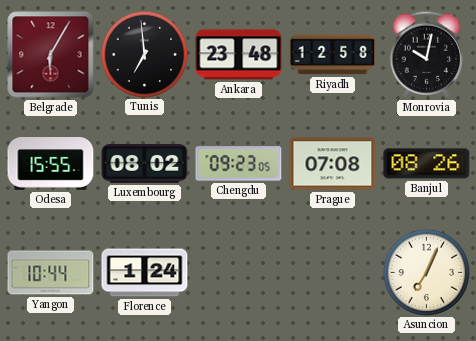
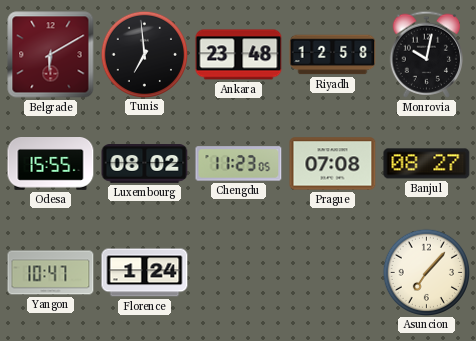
Belgrade: 6:05 -> 6:10
Chengdu: 09:23 -> 11:23
Banjul: 08:26 -> 08:27
Yangon: 10:44 -> 10:47
Asuncion: 7:04 -> 7:07
